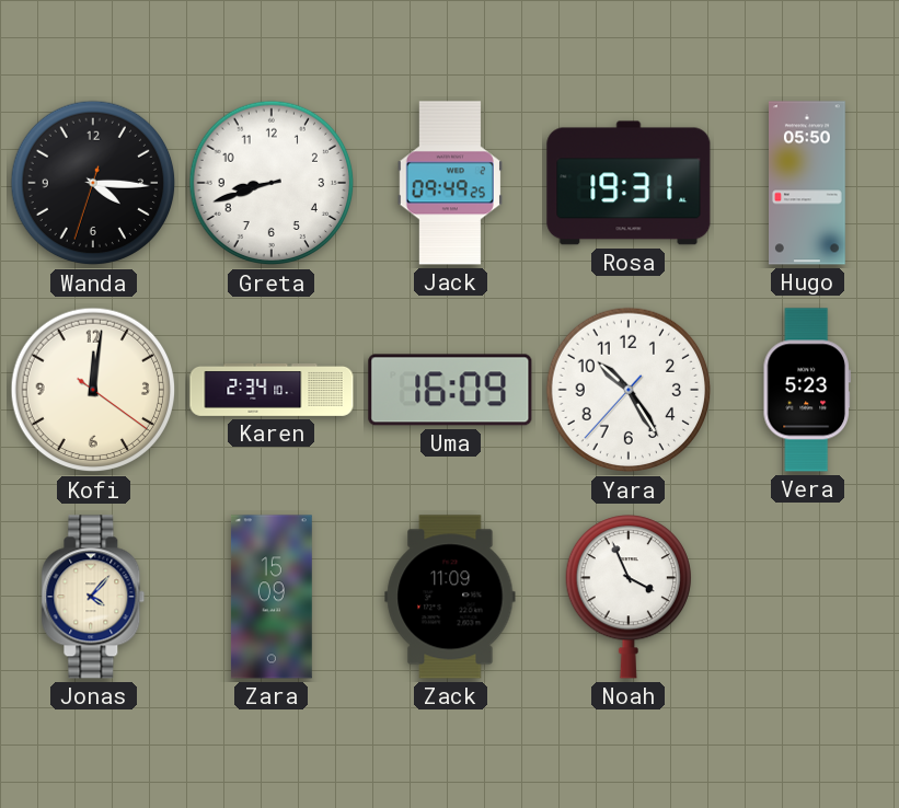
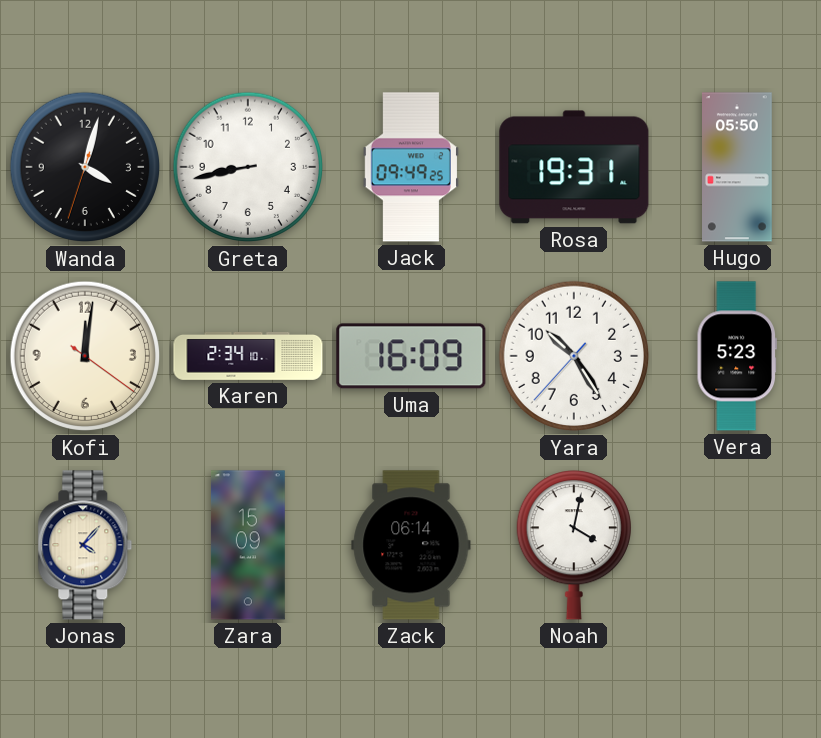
Wanda: 4:15 -> 4:02
Greta: 8:42 -> 8:43
Zack: 11:09 -> 06:14
Noah: 3:56 -> 4:02
